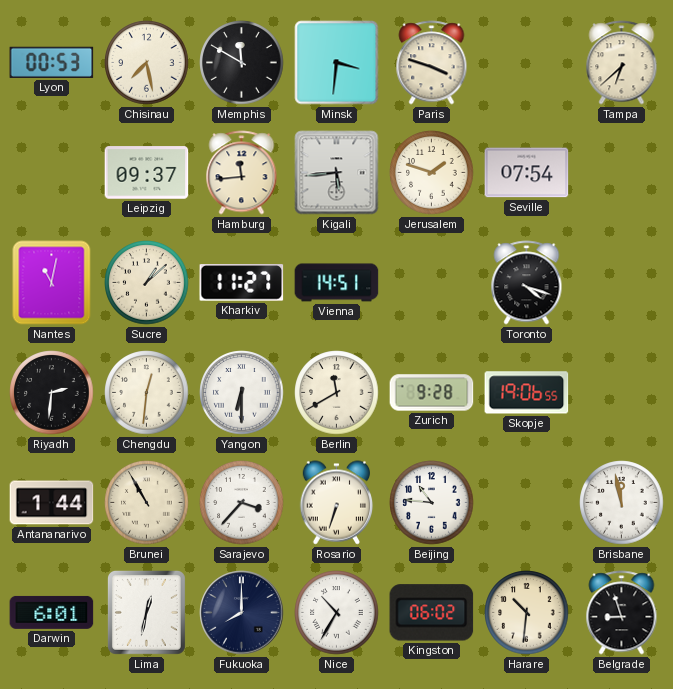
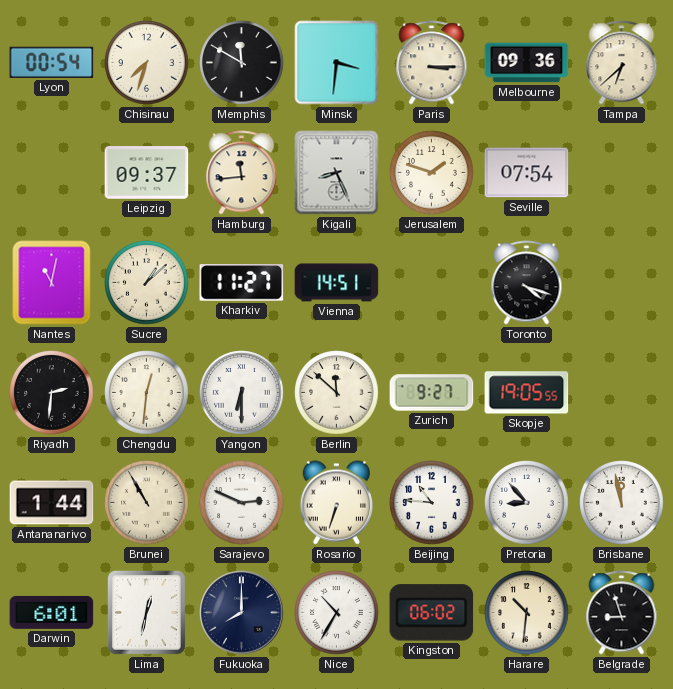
Lyon: 00:53 -> 00:54
Chisinau: 7:28 -> 7:33
Paris: 3:48 -> 3:15
Melbourne: none -> 09:36
Kigali: 5:44 -> 8:26
Berlin: 11:40 -> 11:52
Zurich: 9:28 -> 9:27
Skopje: 19:06 -> 19:05
Sarajevo: 3:37 -> 2:49
Pretoria: none -> 8:53
